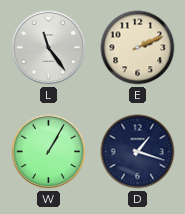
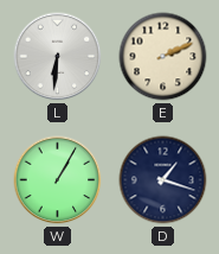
L: 11:24 -> 6:31
